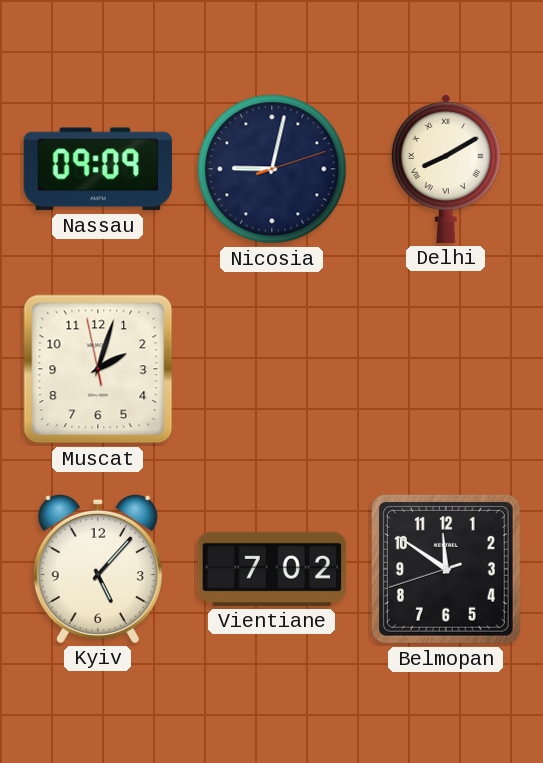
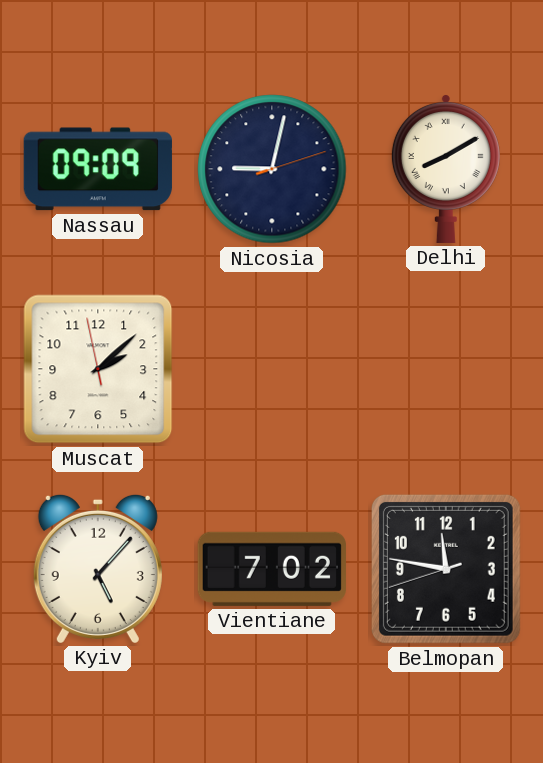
Muscat: 2:02 -> 2:07
Belmopan: 11:50 -> 11:46
